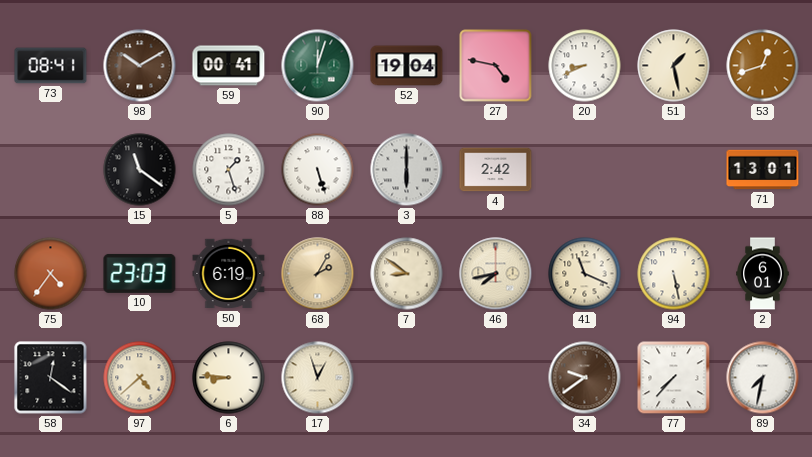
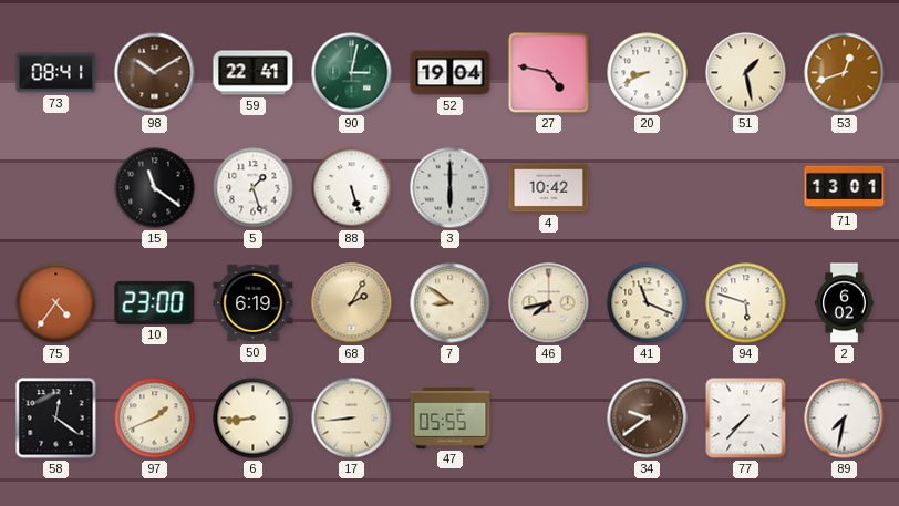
59: 00:41 -> 22:41
90: 12:03 -> 3:02
4: 2:42 -> 10:42
10: 23:03 -> 23:00
94: 5:28 -> 5:48
2: 6:01 -> 6:02
97: 4:38 -> 1:41
6: 8:46 -> 8:44
17: 12:57 -> 8:44
47: none -> 05:55
